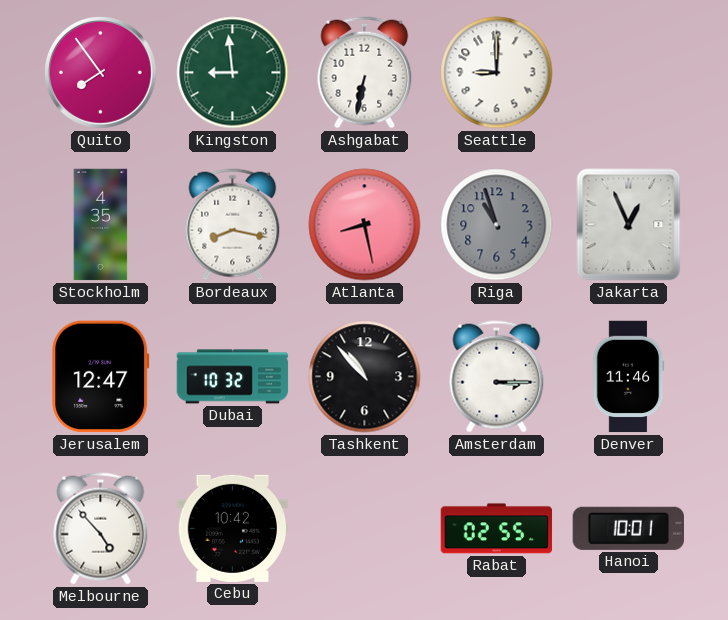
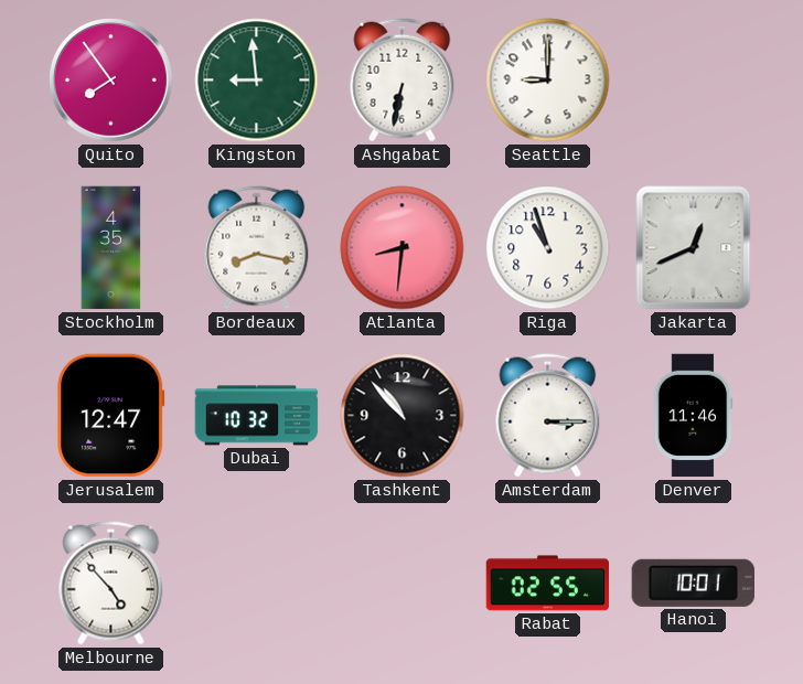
Atlanta: 8:28 -> 8:31
Riga dial: grey -> white
Jakarta: 12:56 -> 12:41
Cebu: 10:42 -> none
